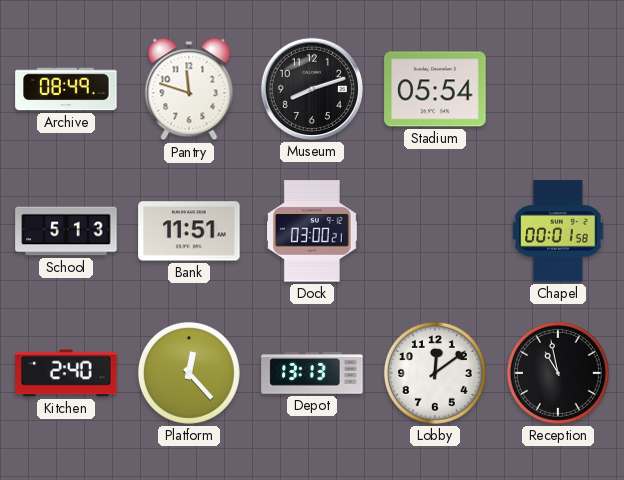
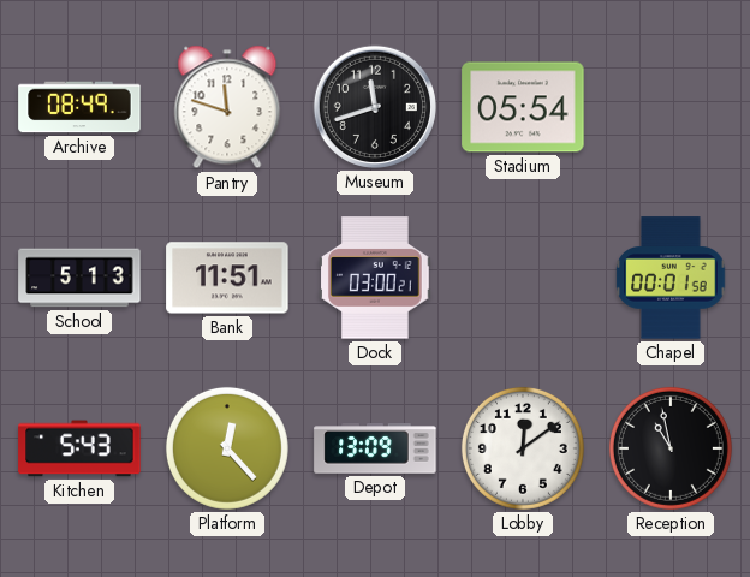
Museum: 8:12 -> 11:42
Kitchen: 2:40 -> 5:43
Depot: 13:13 -> 13:09
